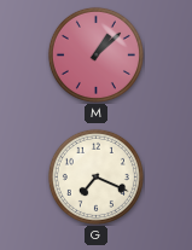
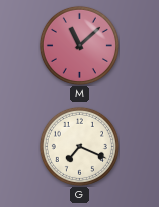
M: 1:08 -> 11:08
